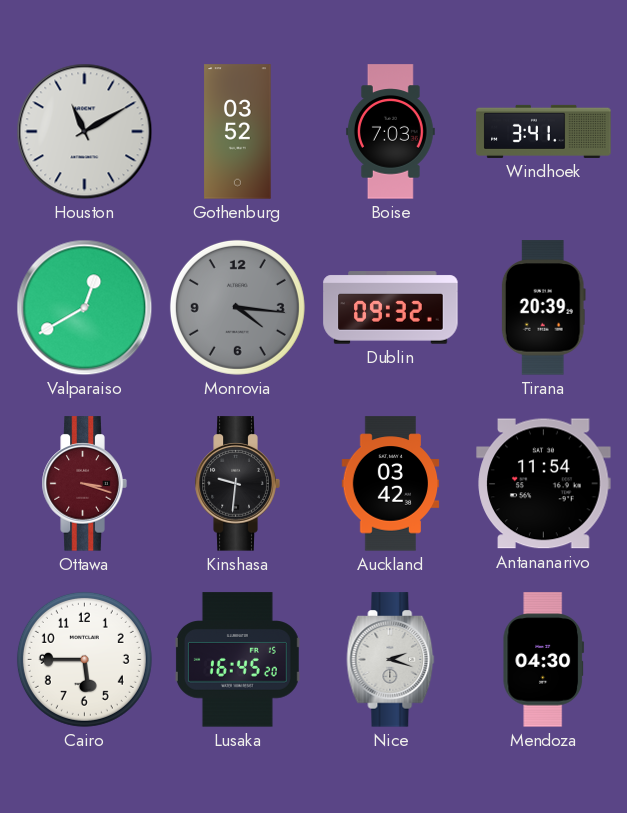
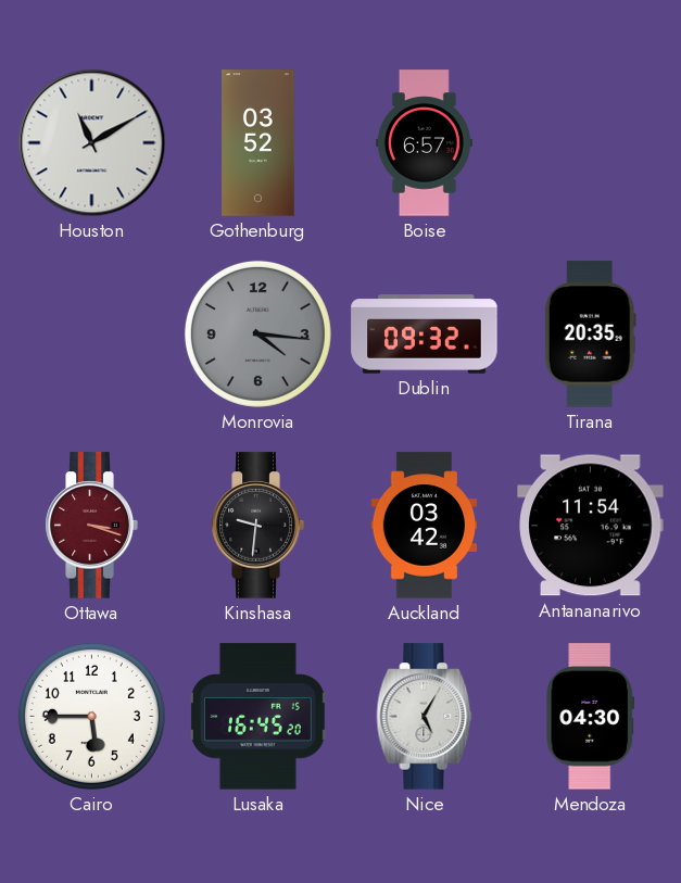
Boise: 7:03 -> 6:57
Windhoek: 3:41 -> none
Valparaiso: 12:40 -> none
Tirana: 20:39 -> 20:35
Nice: 2:18 -> 5:05
